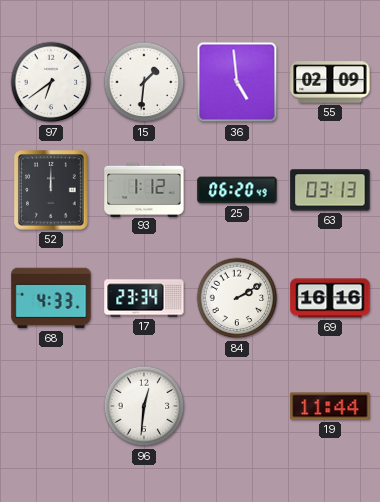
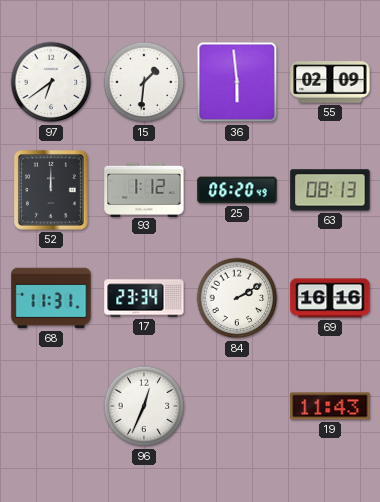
36: 4:59 -> 5:59
63: 03:13 -> 08:13
68: 4:33 -> 11:31
96: 12:31 -> 12:34
19: 11:44 -> 11:43
